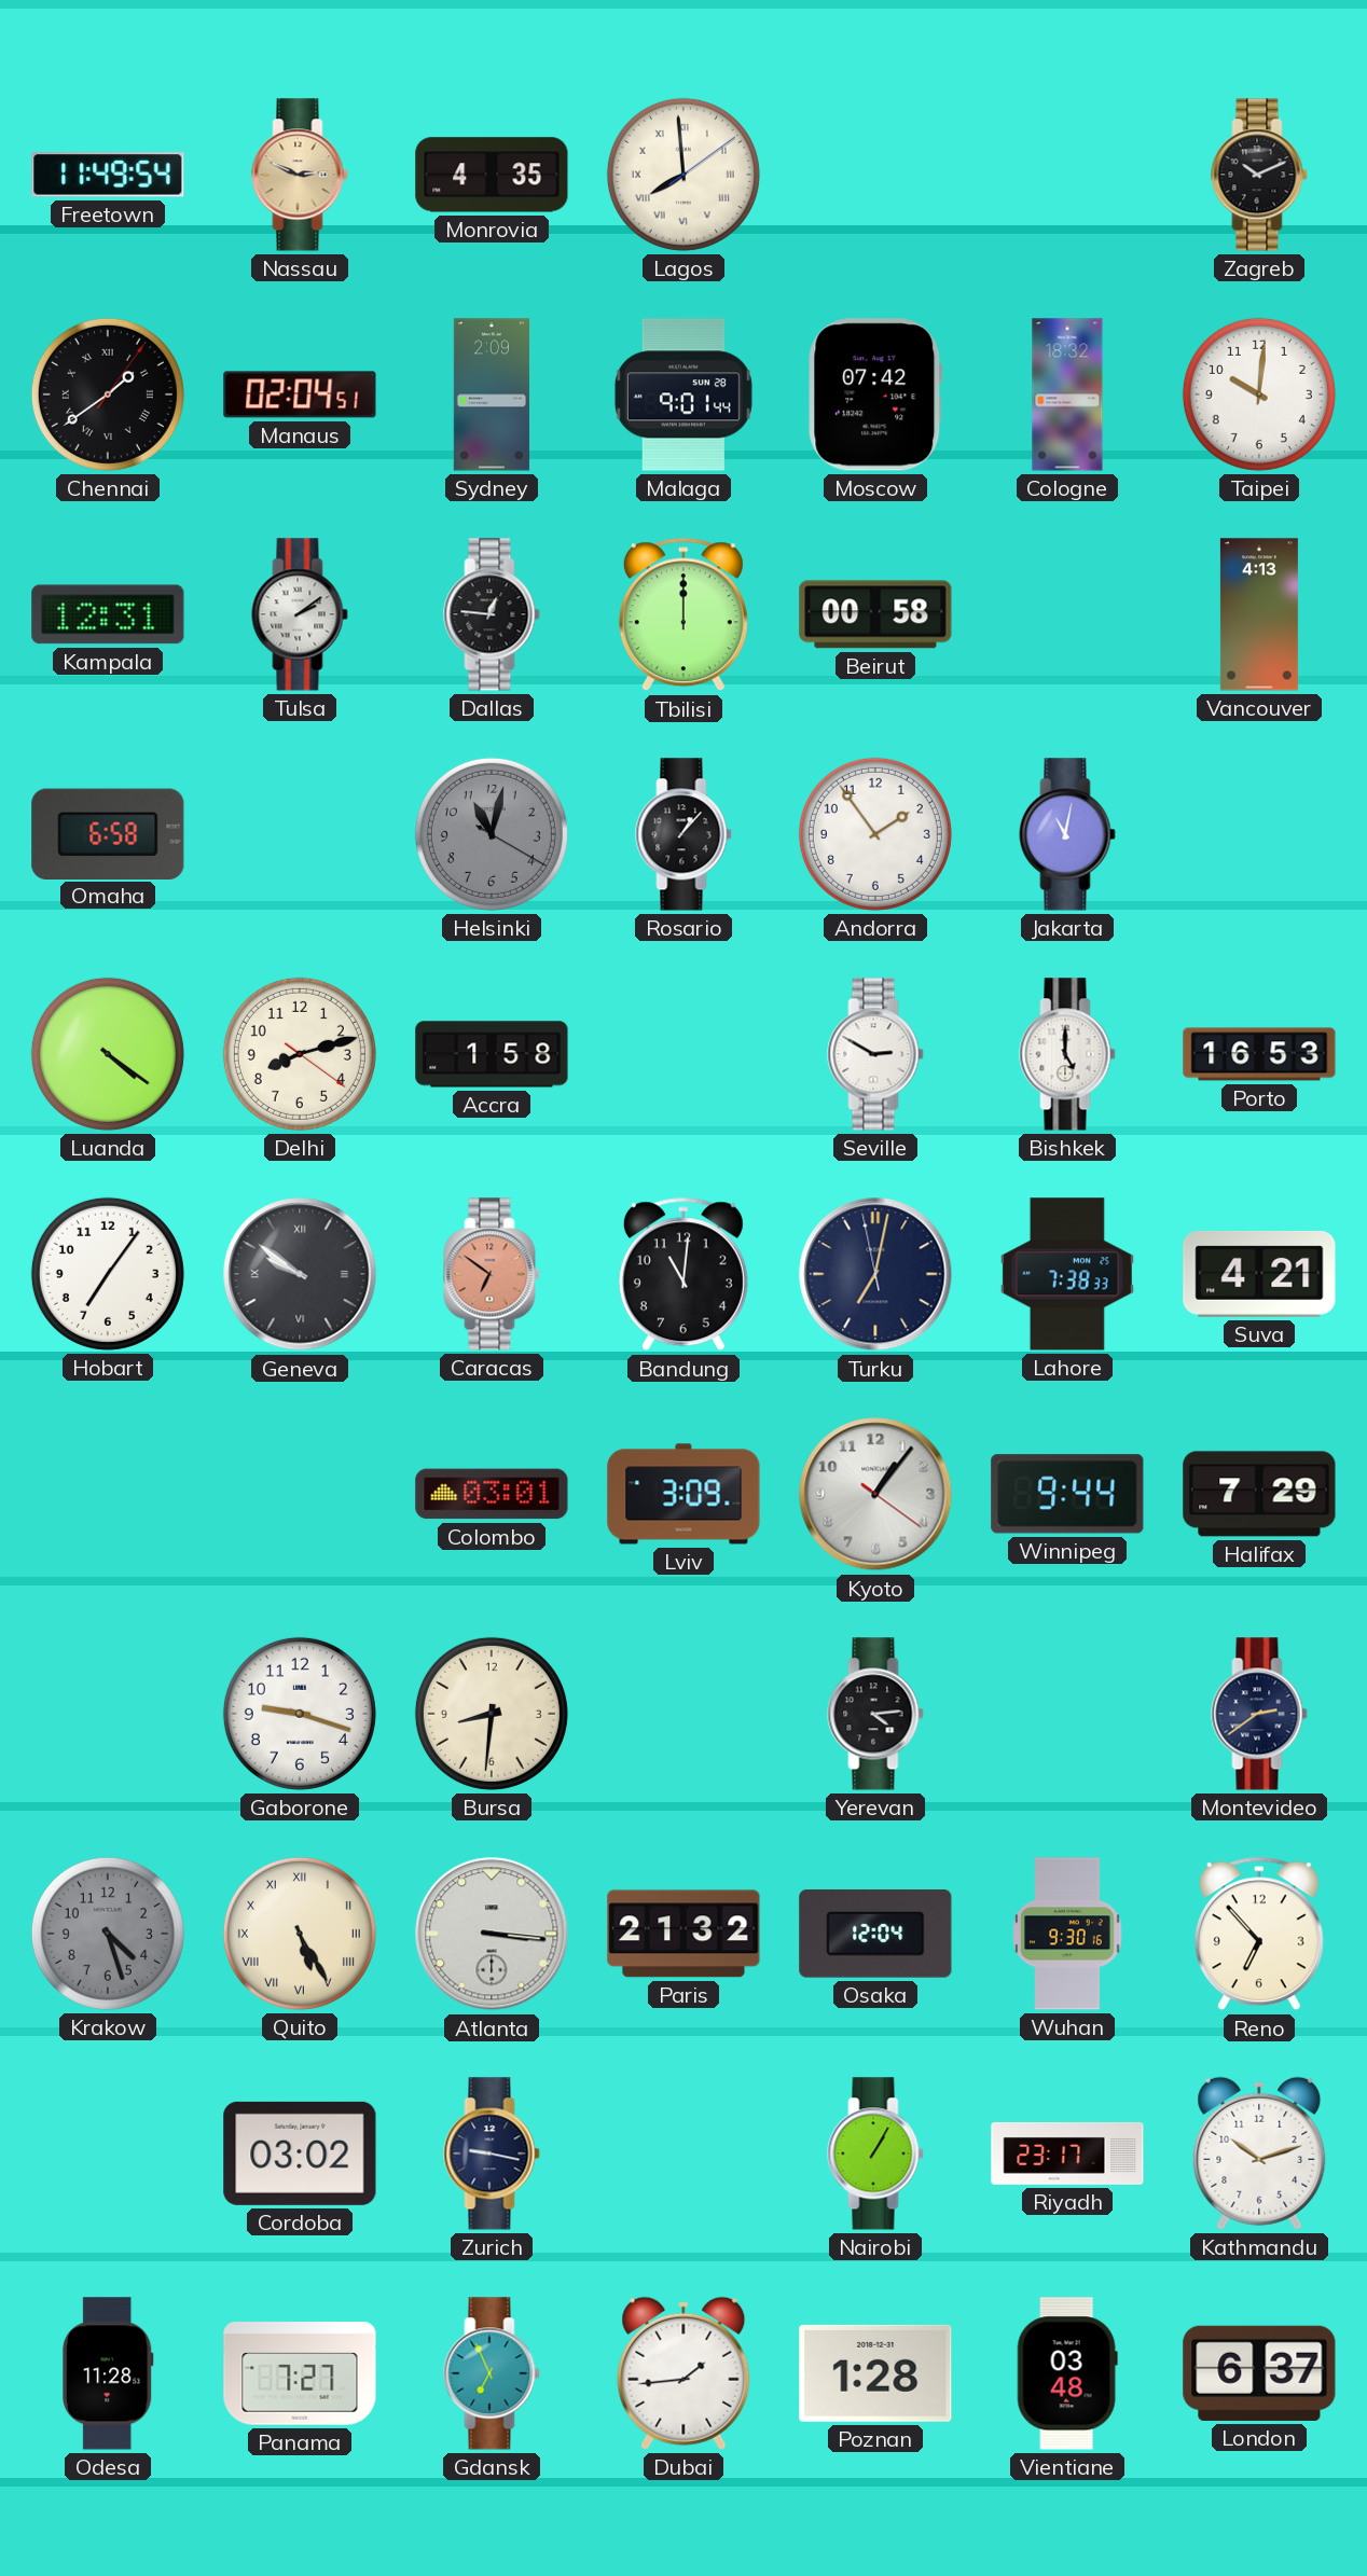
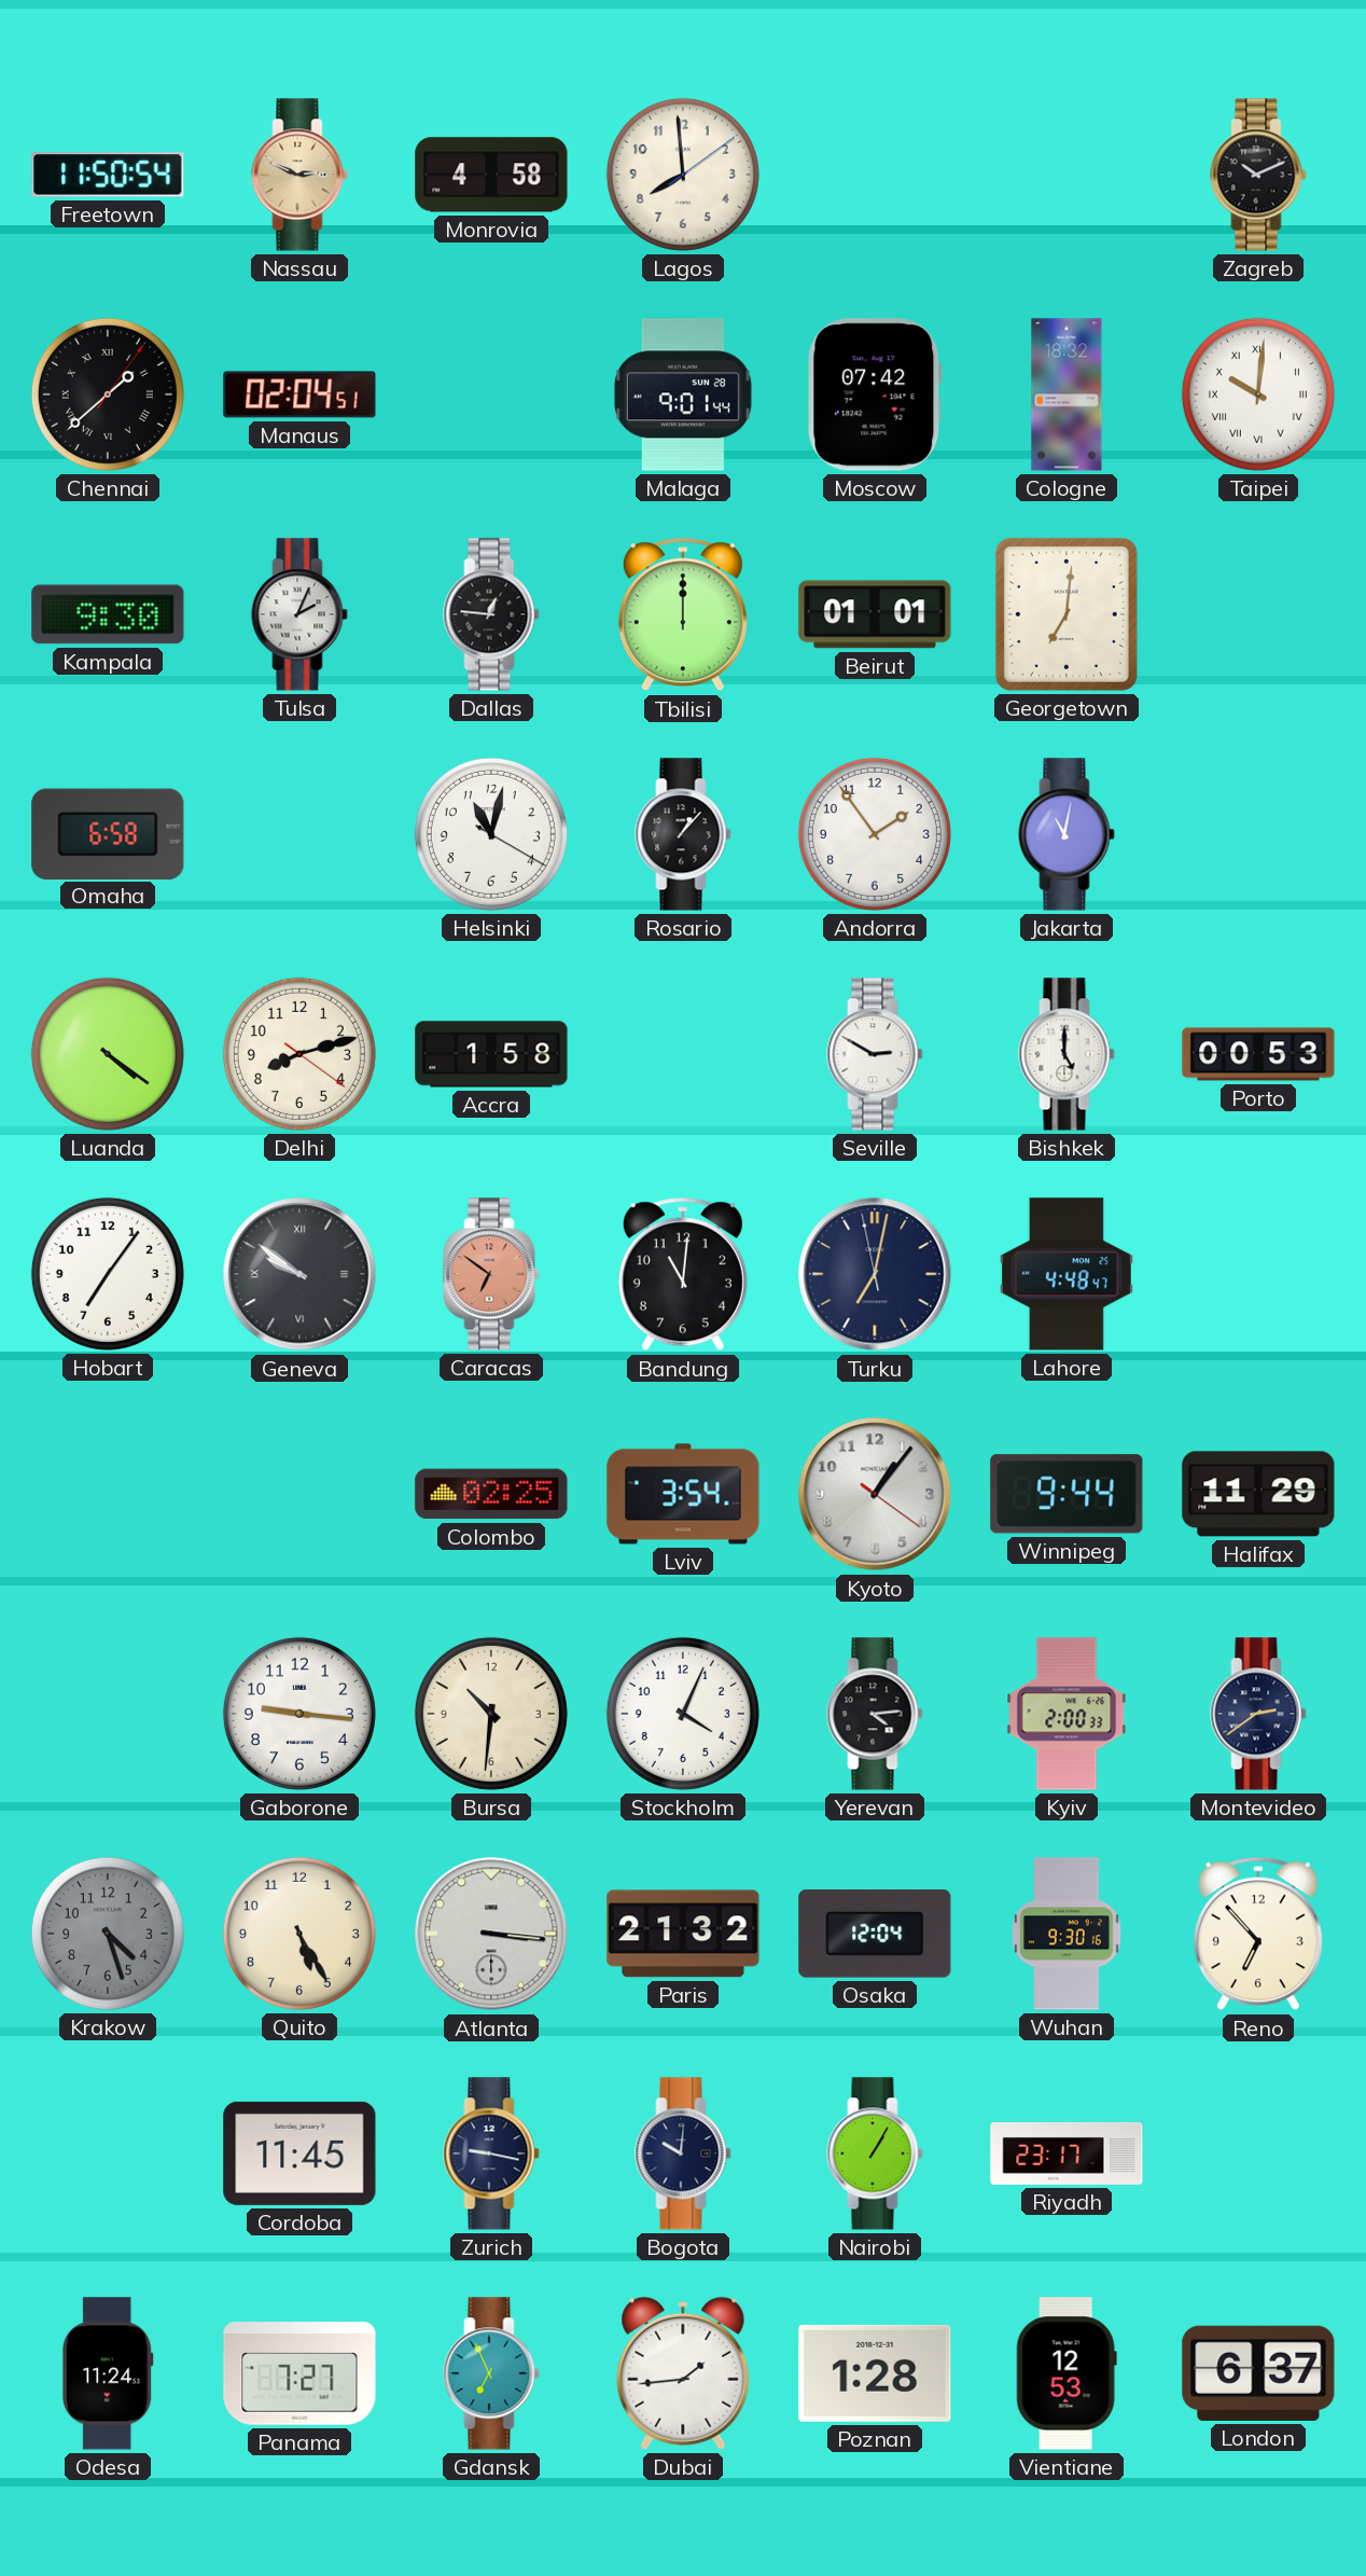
Freetown: 11:49 -> 11:50
Monrovia: 4:35 -> 4:58
Lagos numerals: Roman -> Arabic
Chennai: 1:39 -> 1:38
Sydney: 2:09 -> none
Taipei numerals: Arabic -> Roman
Kampala: 12:31 -> 9:30
Tulsa: 2:09 -> 2:04
Beirut: 00:58 -> 01:01
Georgetown: none -> 7:01
Vancouver: 4:13 -> none
Helsinki dial: grey -> white
Porto: 16:53 -> 00:53
Lahore: 7:38 -> 4:48
Suva: 4:21 -> none
Colombo: 03:01 -> 02:25
Lviv: 3:09 -> 3:54
Halifax: 7:29 -> 11:29
Gaborone: 9:18 -> 9:16
Bursa: 8:31 -> 10:31
Stockholm: none -> 4:04
Kyiv: none -> 2:00
Quito numerals: Roman -> Arabic
Cordoba: 03:02 -> 11:45
Bogota: none -> 10:01
Kathmandu: 10:12 -> none
Odesa: 11:28 -> 11:24
Vientiane: 03:48 -> 12:53
